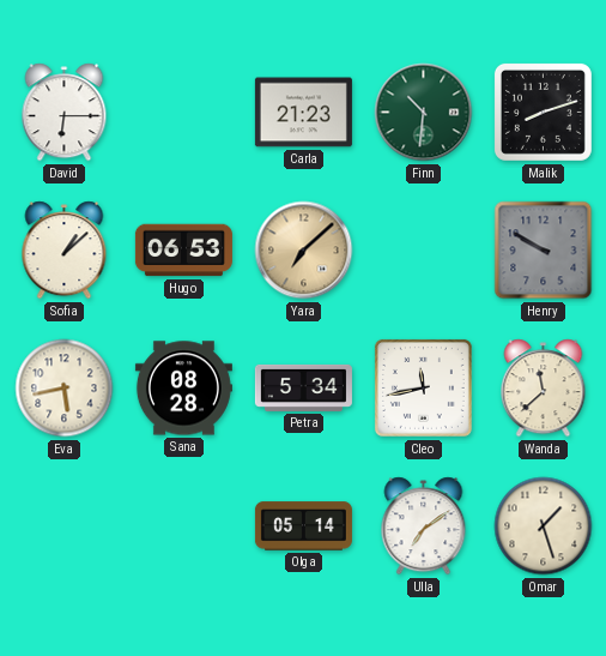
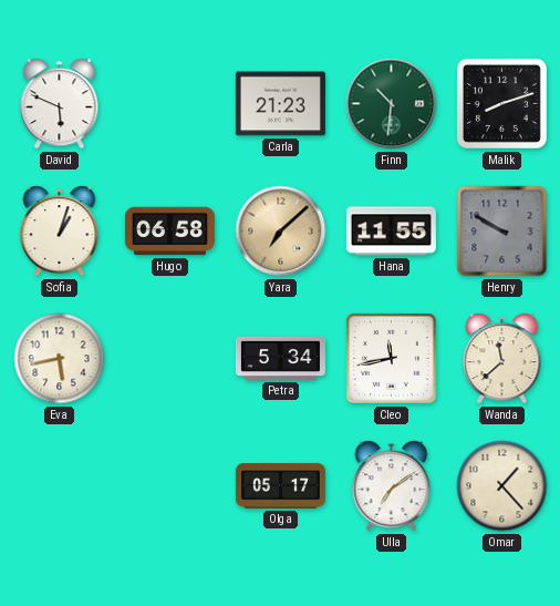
David: 6:15 -> 5:49
Sofia: 1:08 -> 1:03
Hugo: 06:53 -> 06:58
Hana: none -> 11:55
Sana: 08:28 -> none
Olga: 05:14 -> 05:17
Omar: 1:27 -> 1:23
